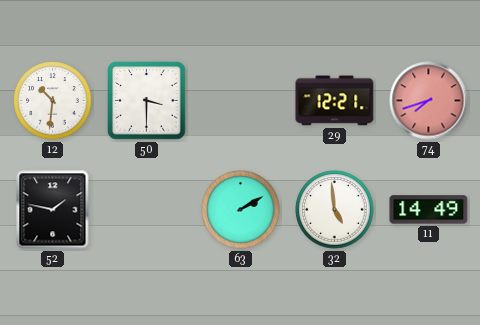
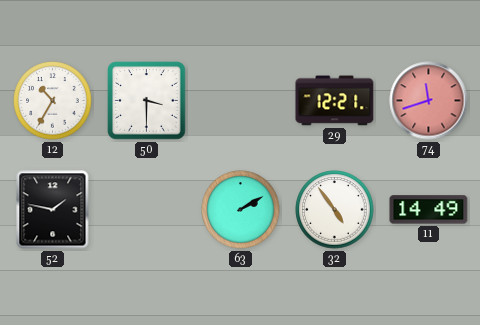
12: 10:31 -> 10:35
74: 7:42 -> 11:42
32: 4:59 -> 4:54
